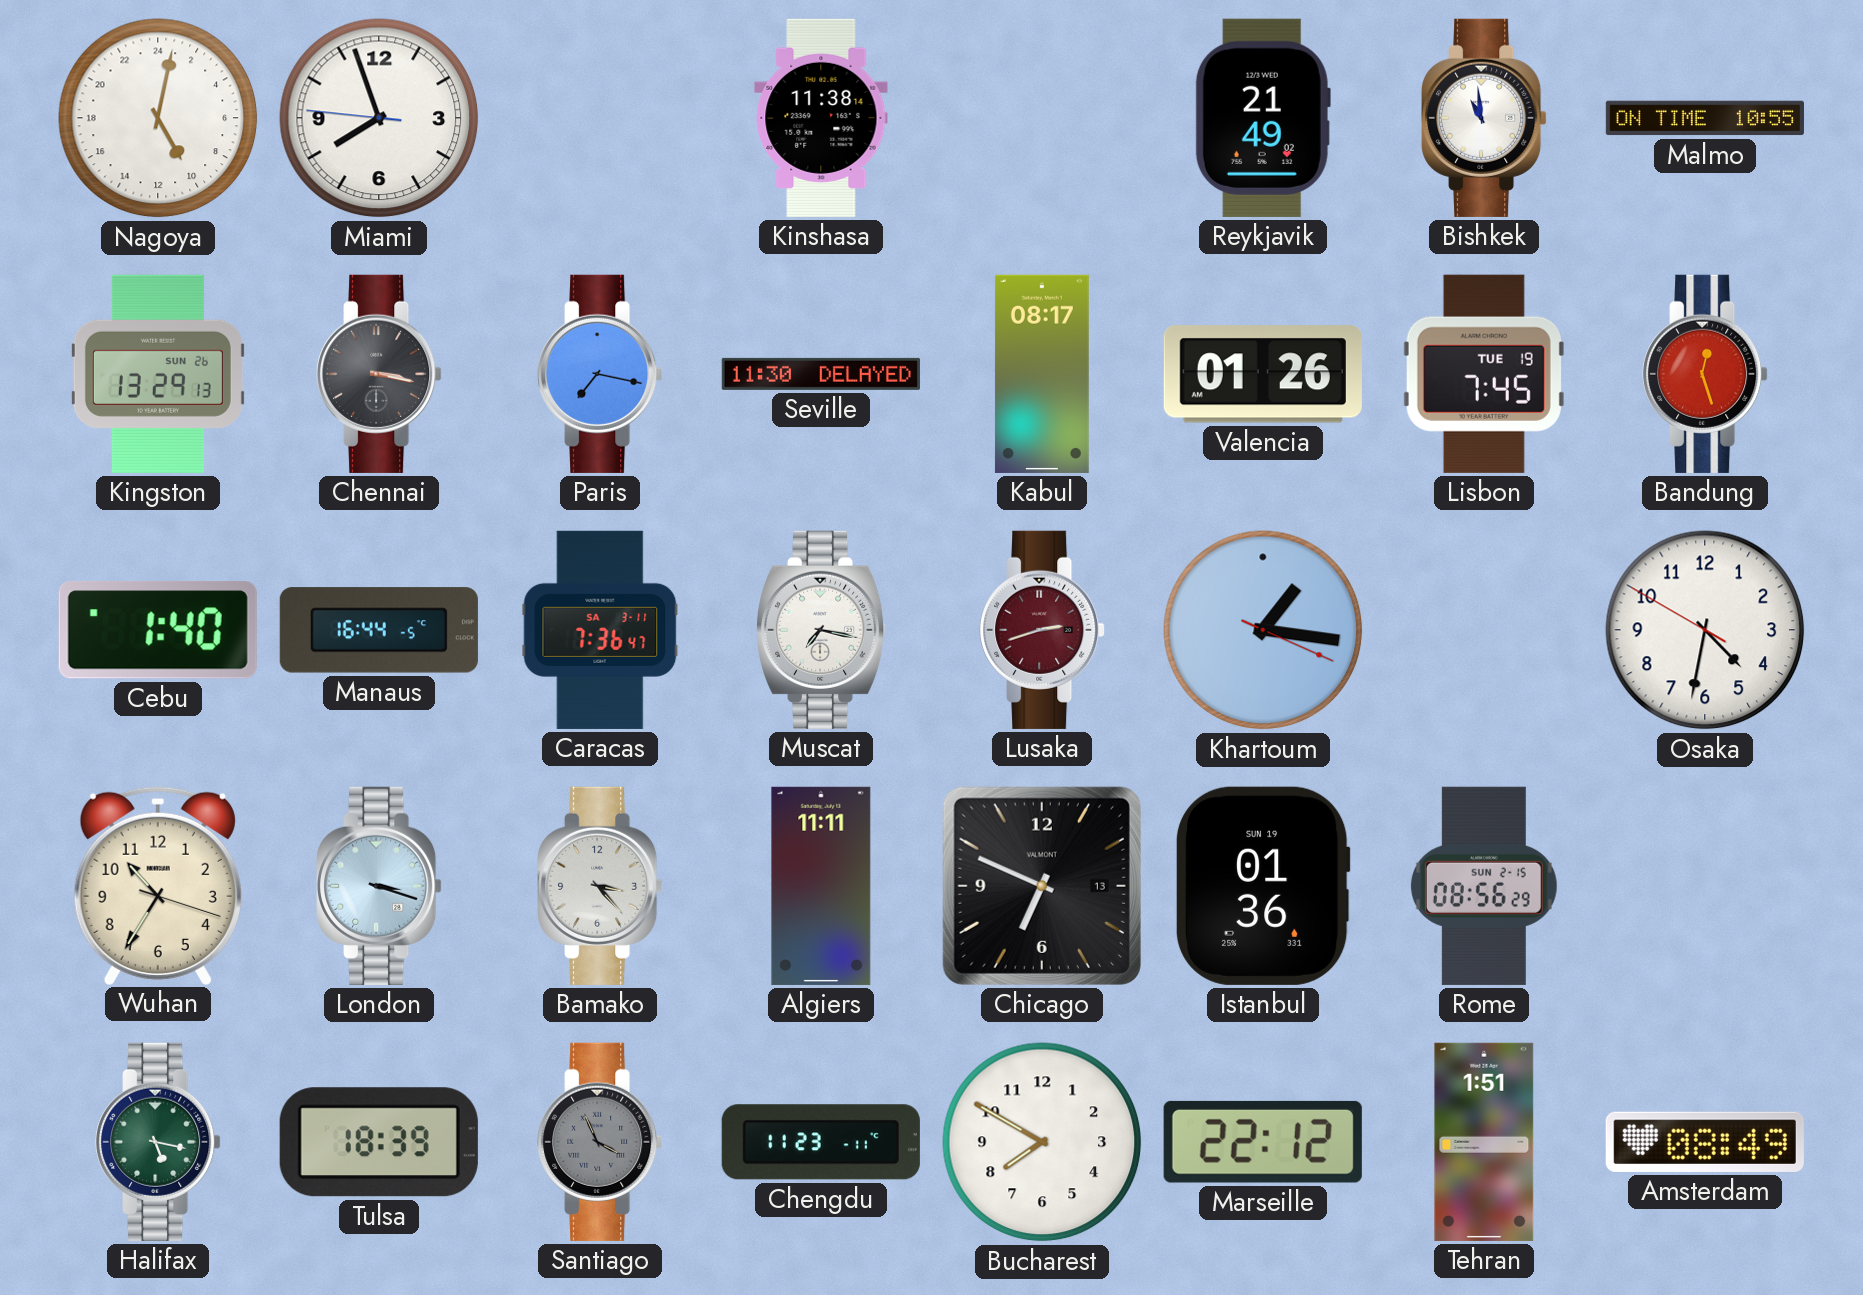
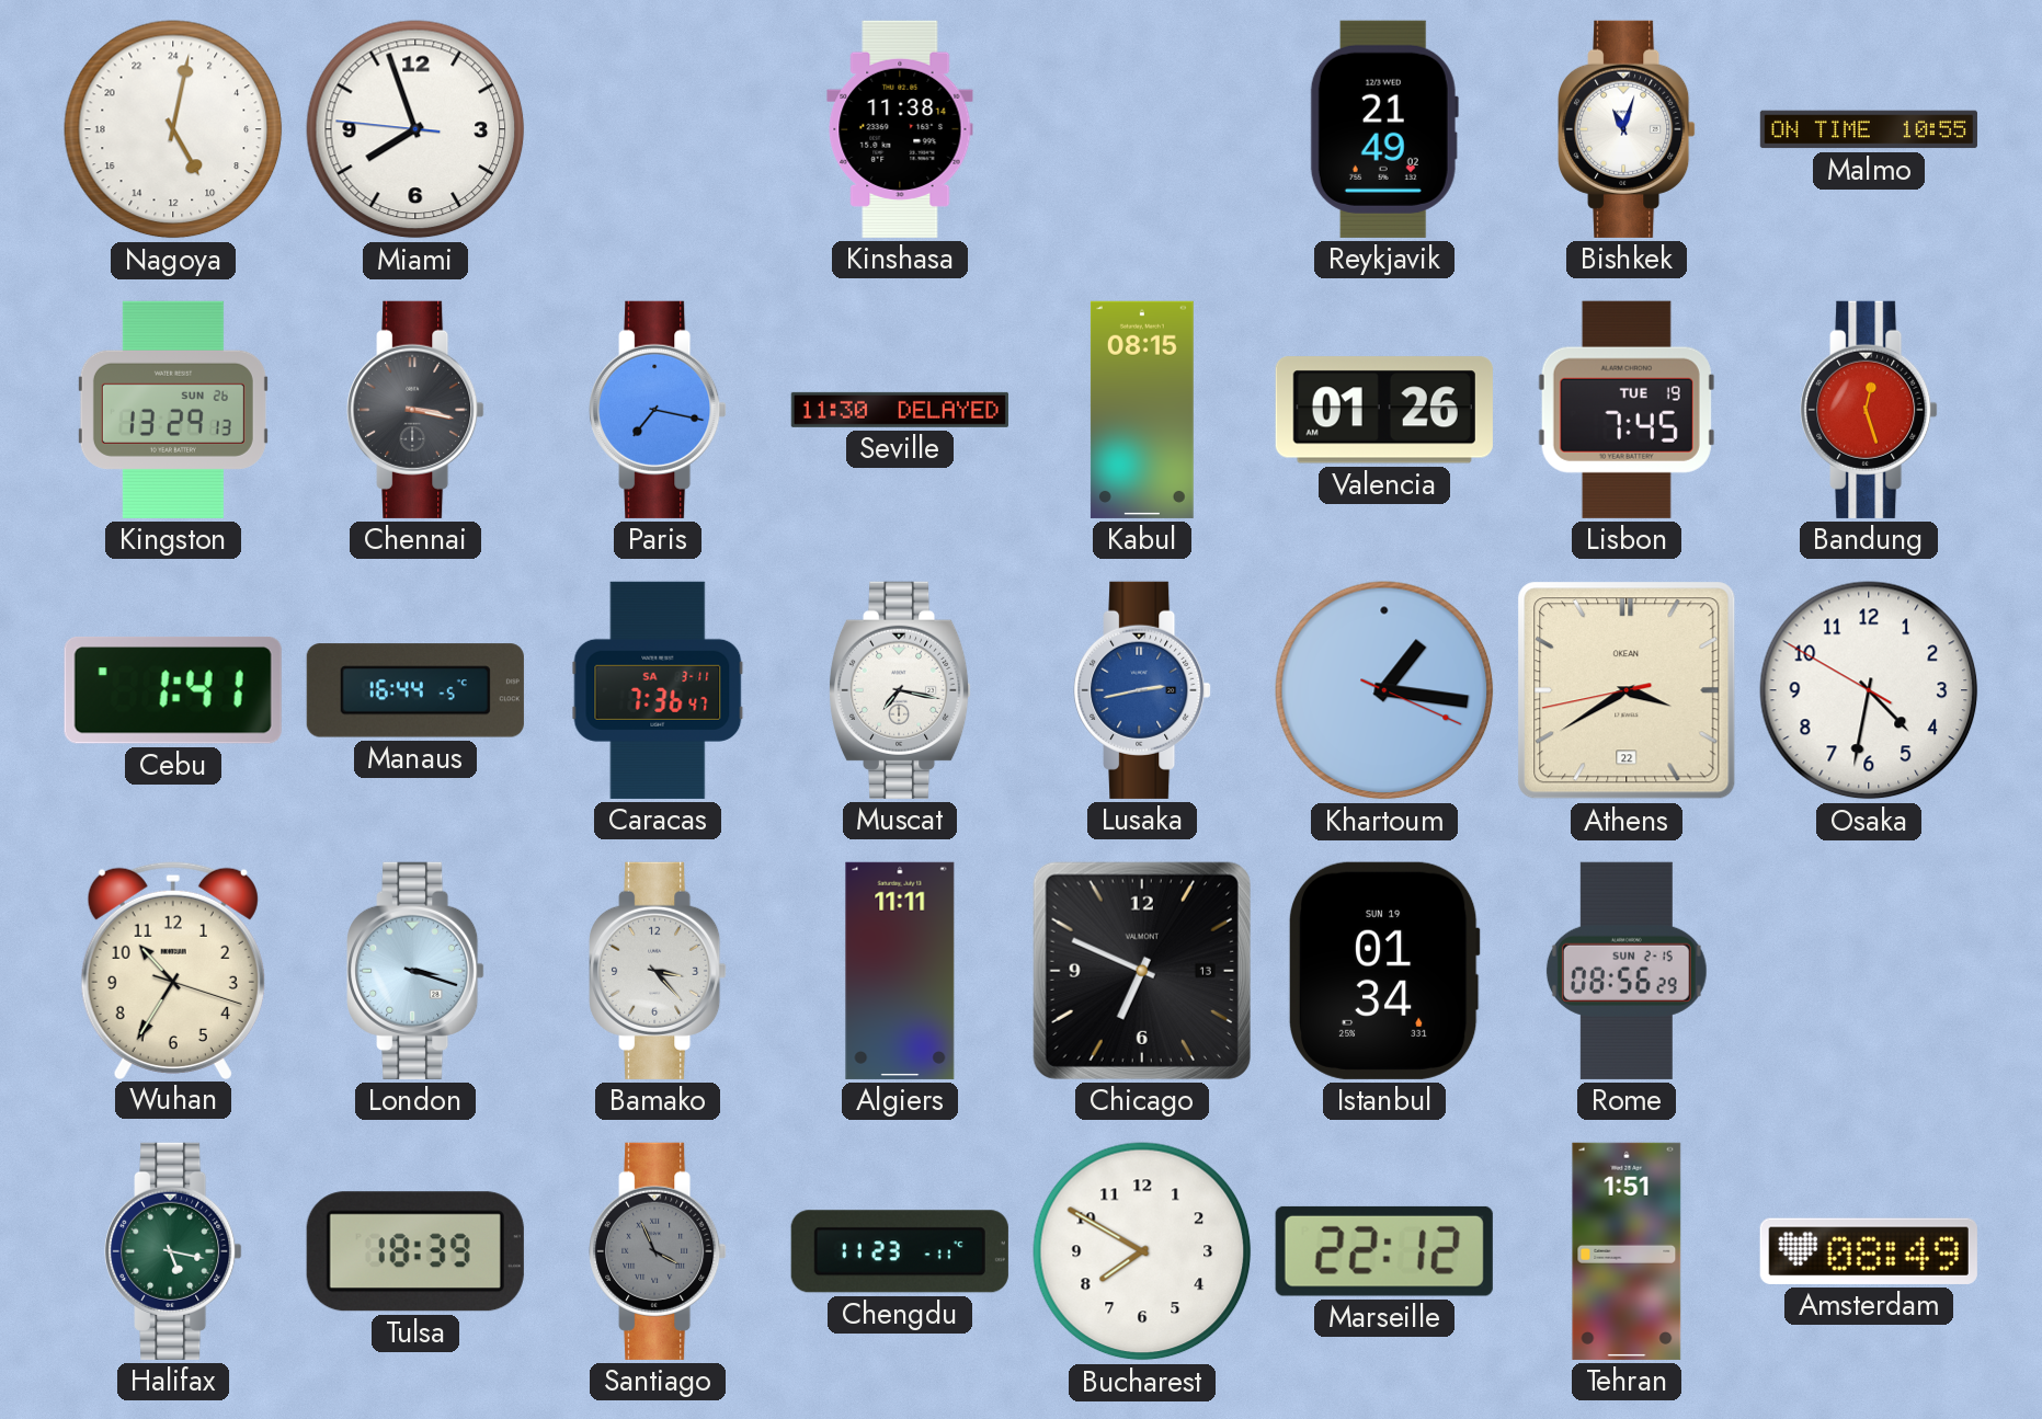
Bishkek: 10:59 -> 11:03
Kabul: 08:17 -> 08:15
Cebu: 1:40 -> 1:41
Lusaka: 2:42 -> 2:43
Lusaka dial: burgundy -> blue
Athens: none -> 3:39
Istanbul: 01:36 -> 01:34
